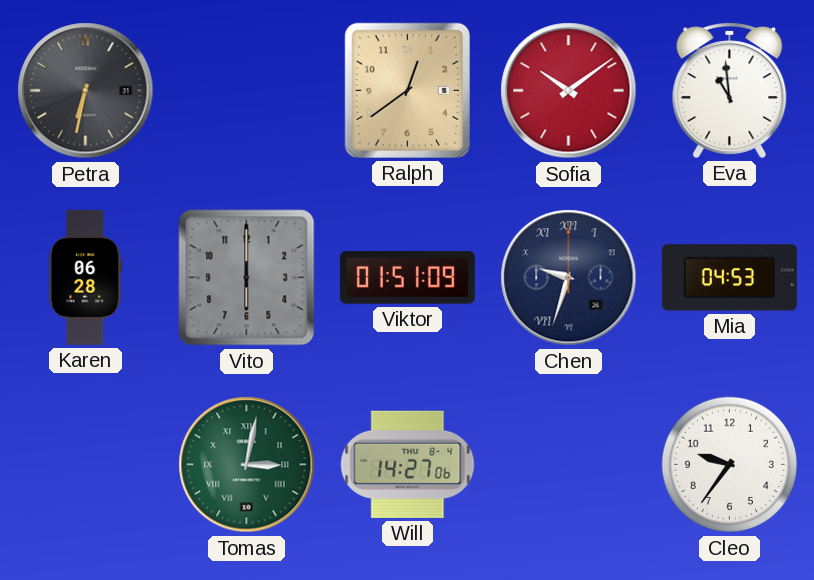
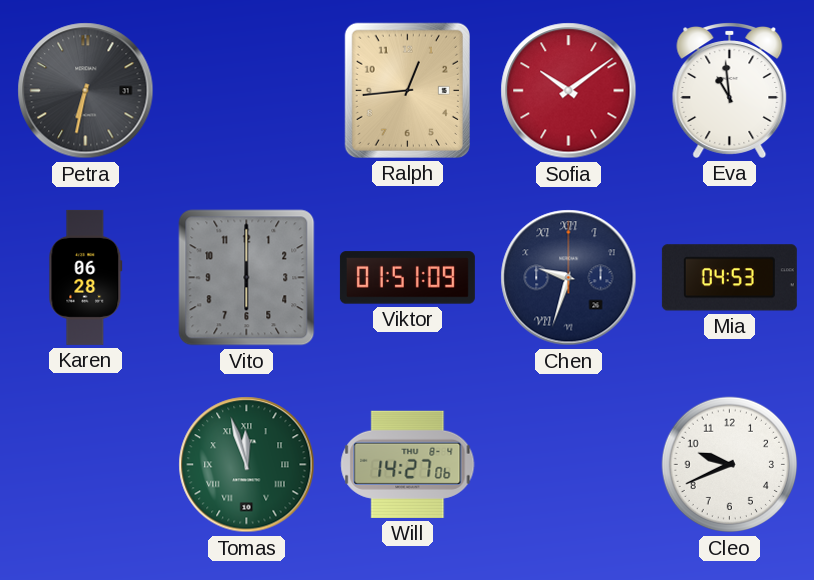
Ralph: 12:39 -> 12:44
Tomas: 3:02 -> 11:57
Cleo: 9:36 -> 9:41
